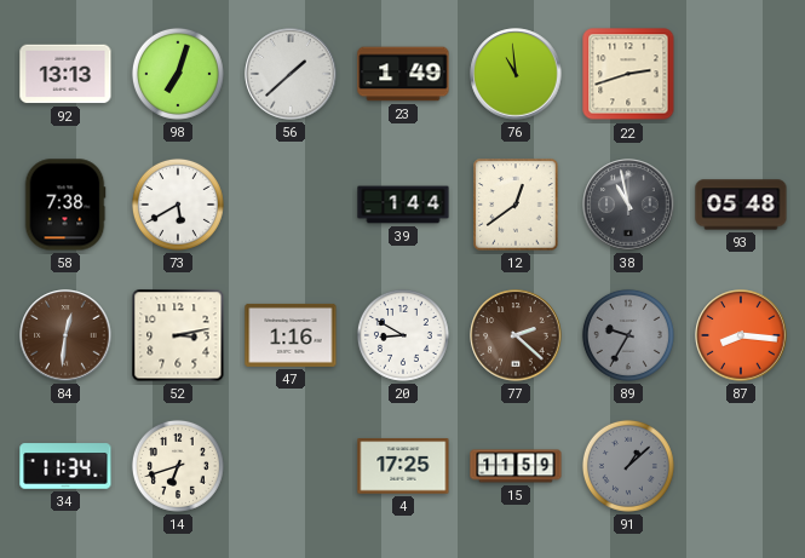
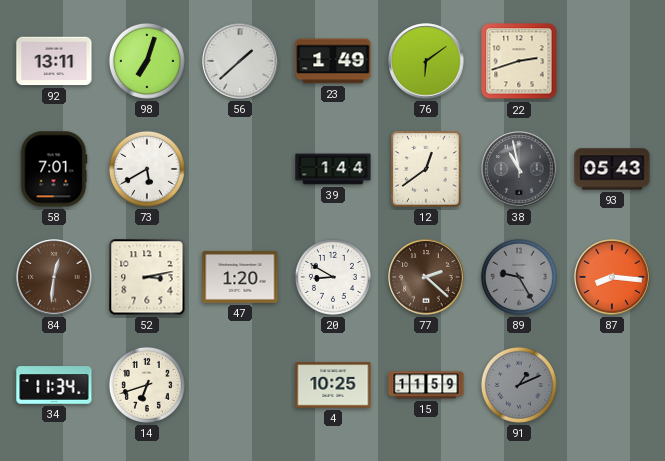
92: 13:13 -> 13:11
76: 10:59 -> 6:09
58: 7:38 -> 7:01
93: 05:48 -> 05:43
47: 1:16 -> 1:20
89: 9:35 -> 9:25
4: 17:25 -> 10:25
91: 1:08 -> 1:11
